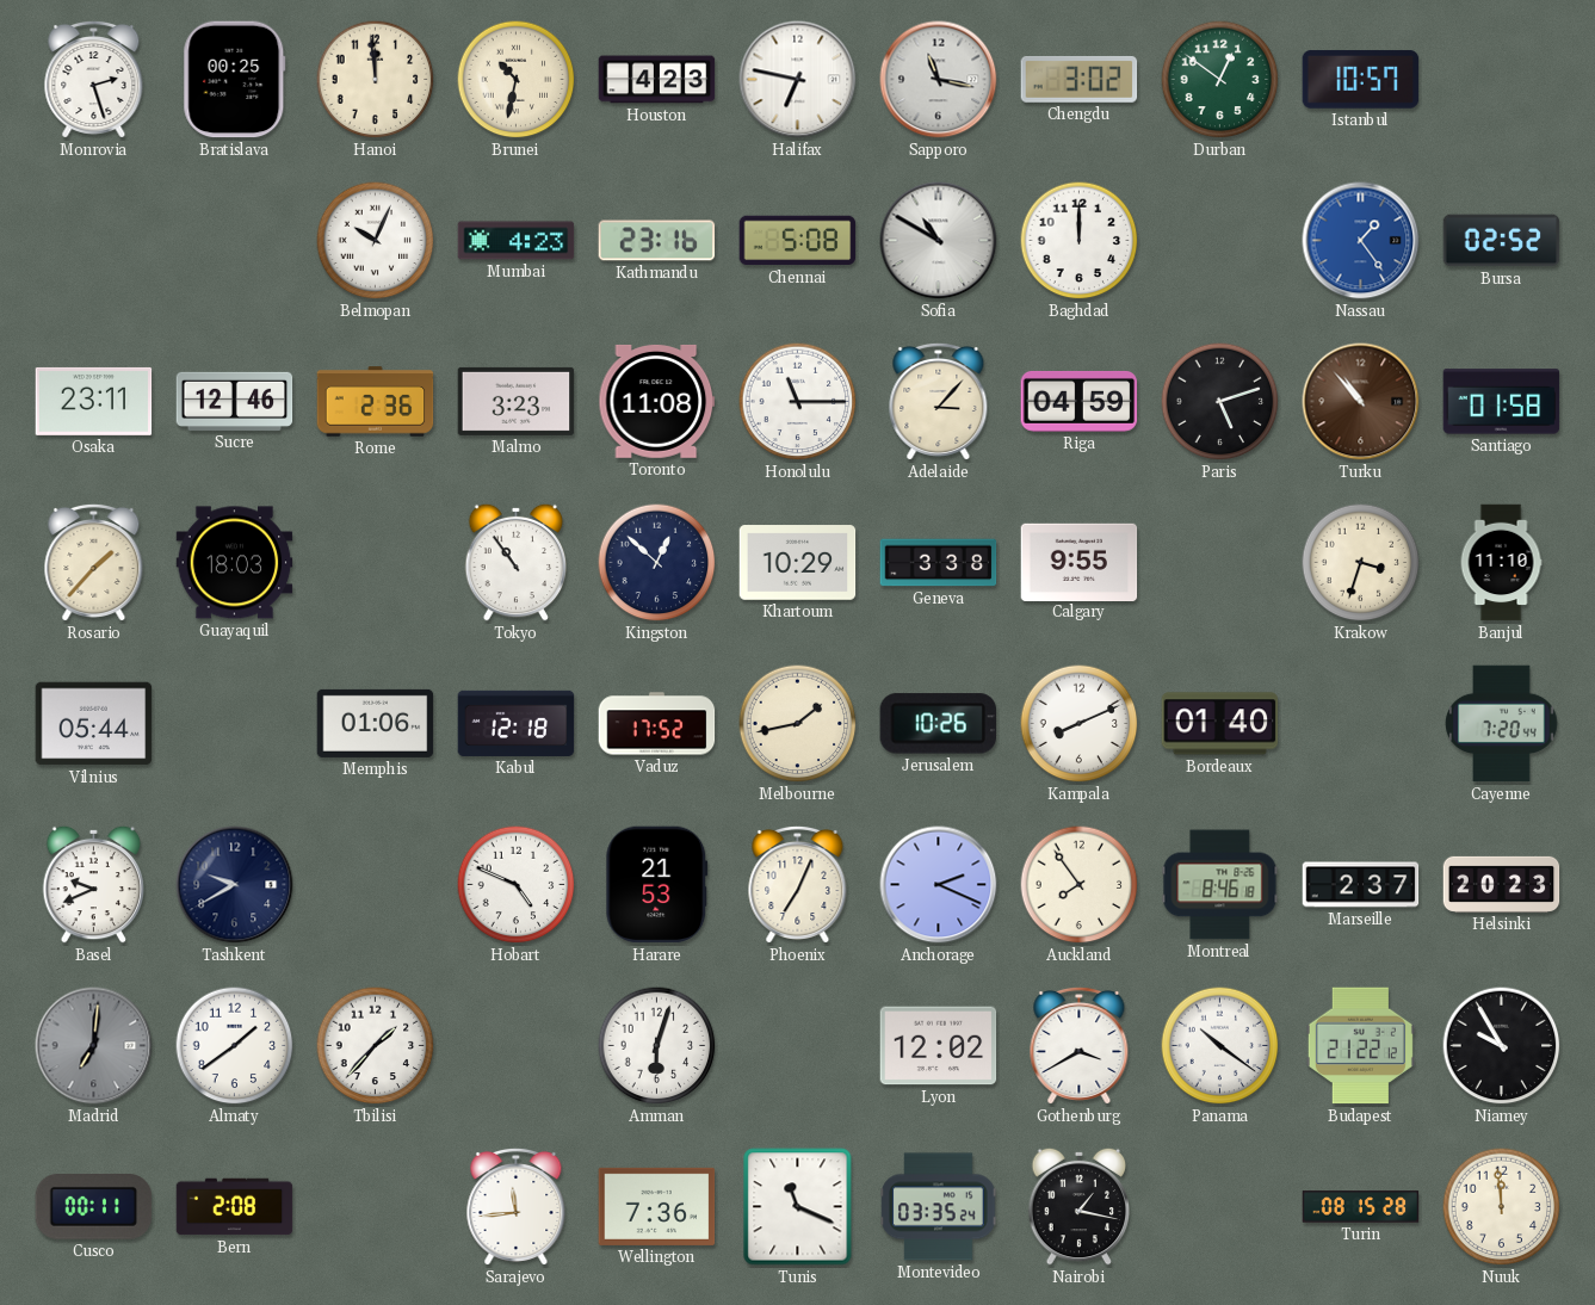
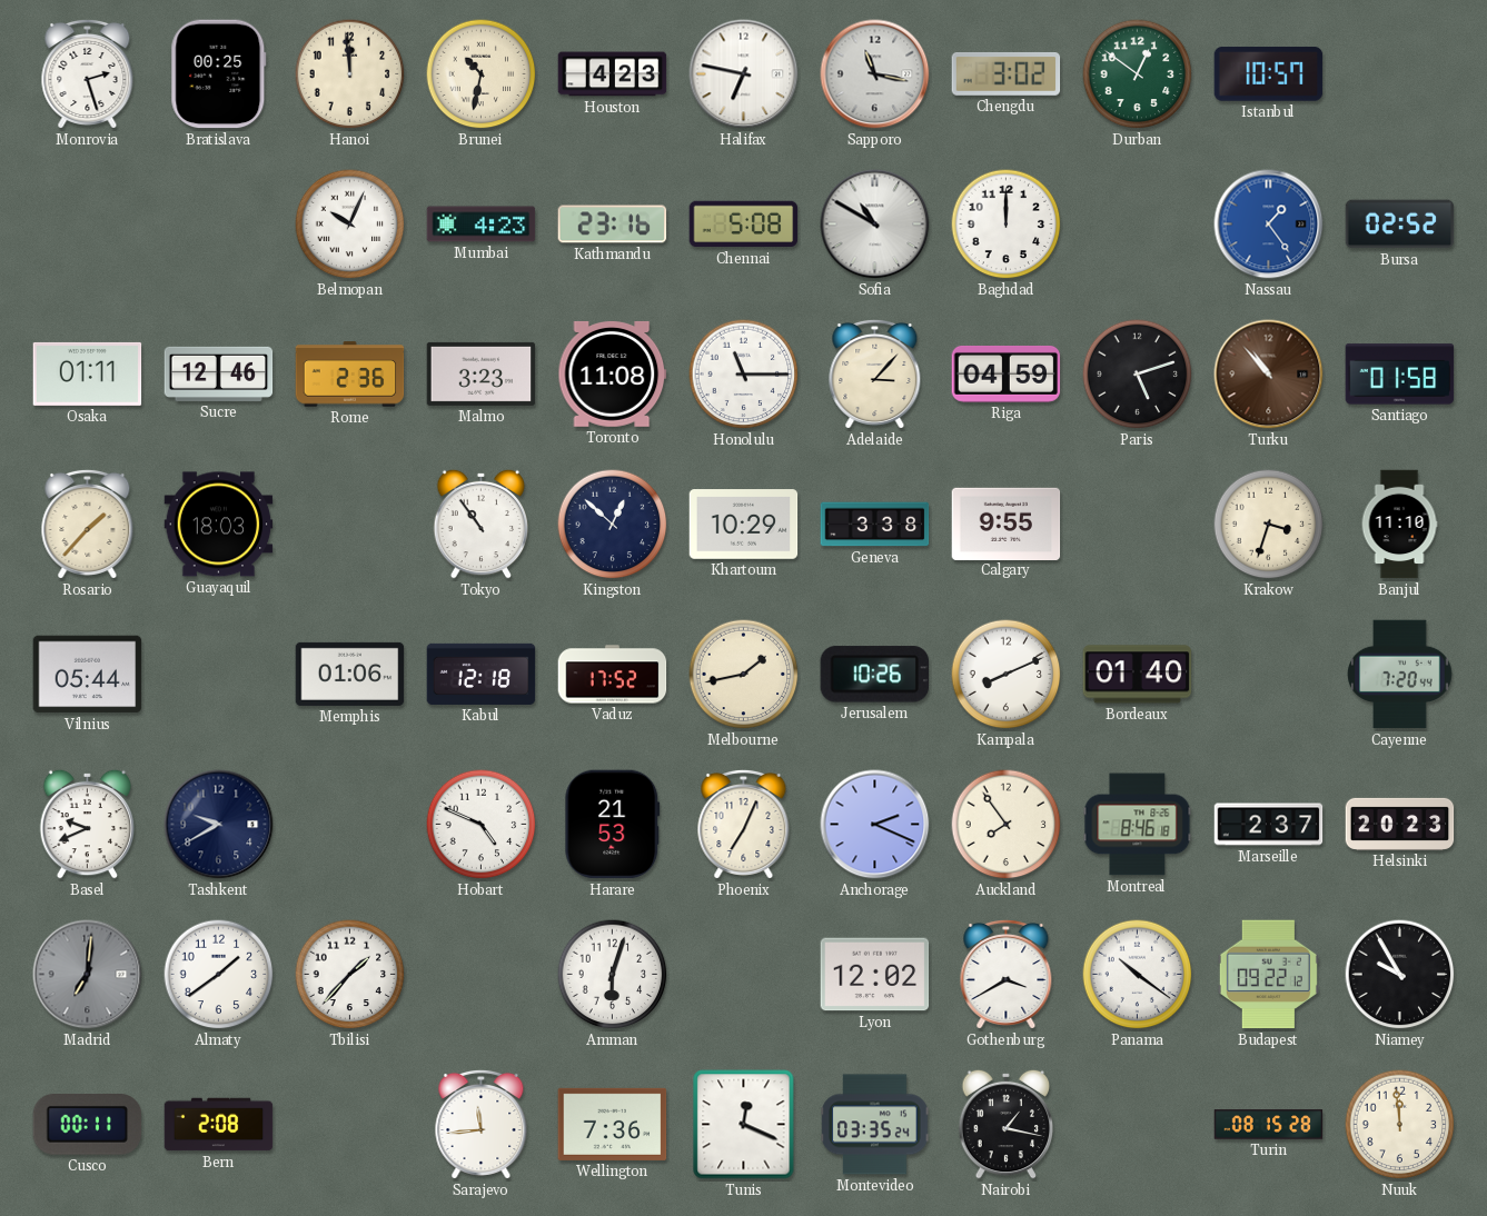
Osaka: 23:11 -> 01:11
Budapest: 21:22 -> 09:22
Tunis: 11:19 -> 12:19
